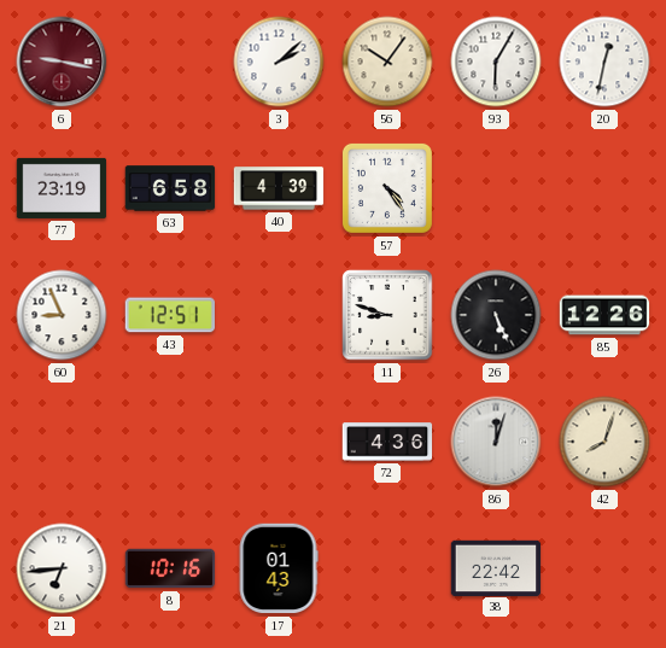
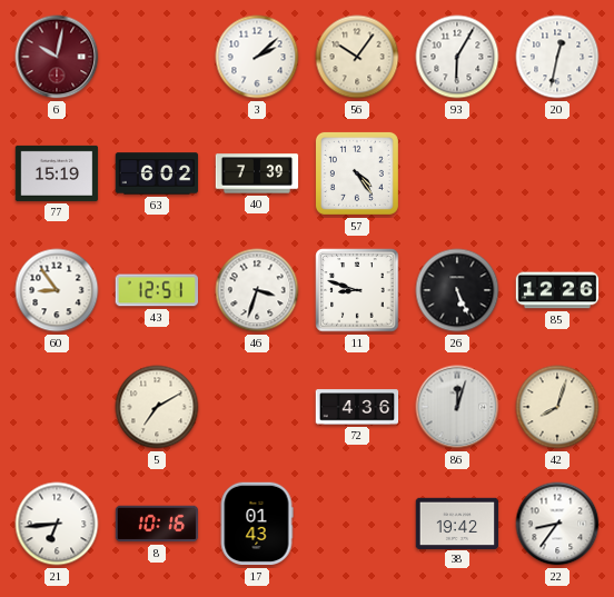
6: 9:17 -> 10:02
77: 23:19 -> 15:19
63: 6:58 -> 6:02
40: 4:39 -> 7:39
60: 8:56 -> 8:54
46: none -> 3:33
5: none -> 7:10
38: 22:42 -> 19:42
22: none -> 8:36
